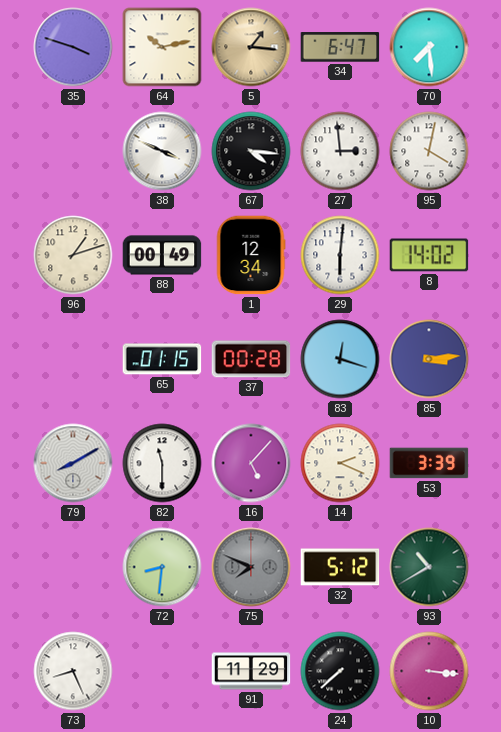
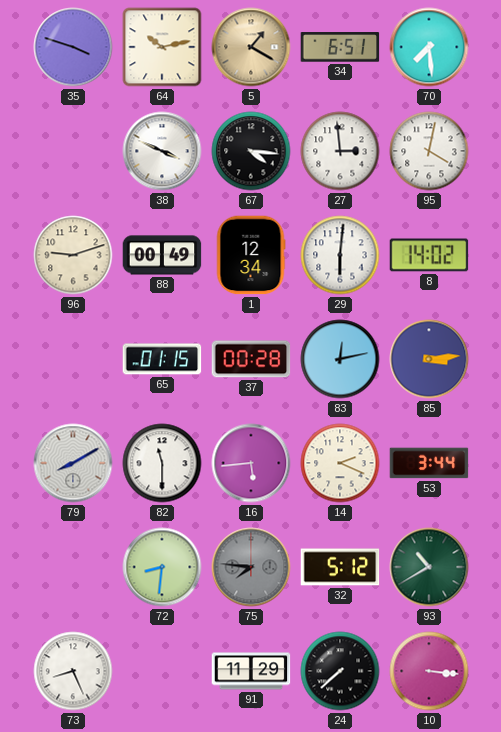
5: 1:16 -> 1:20
34: 6:47 -> 6:51
96: 1:12 -> 9:12
83: 12:18 -> 12:13
16: 5:07 -> 5:44
53: 3:39 -> 3:44
75: 7:49 -> 7:46
